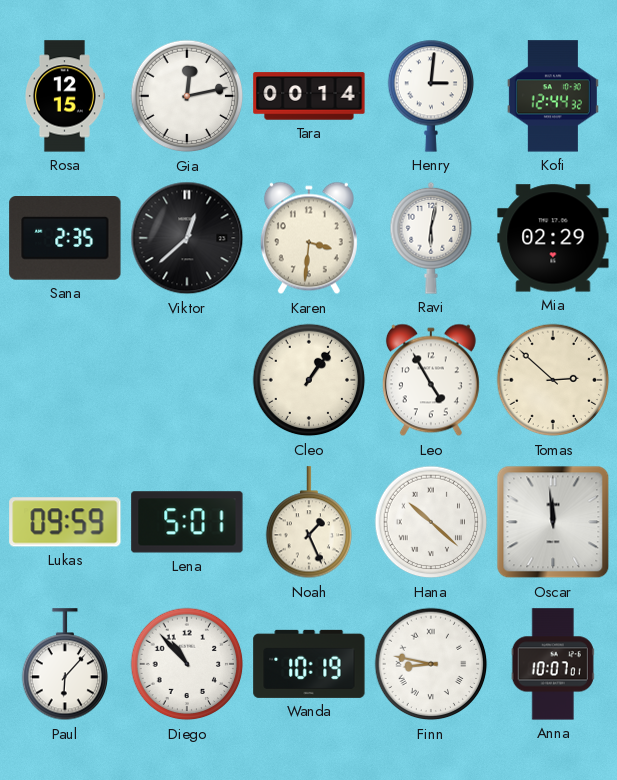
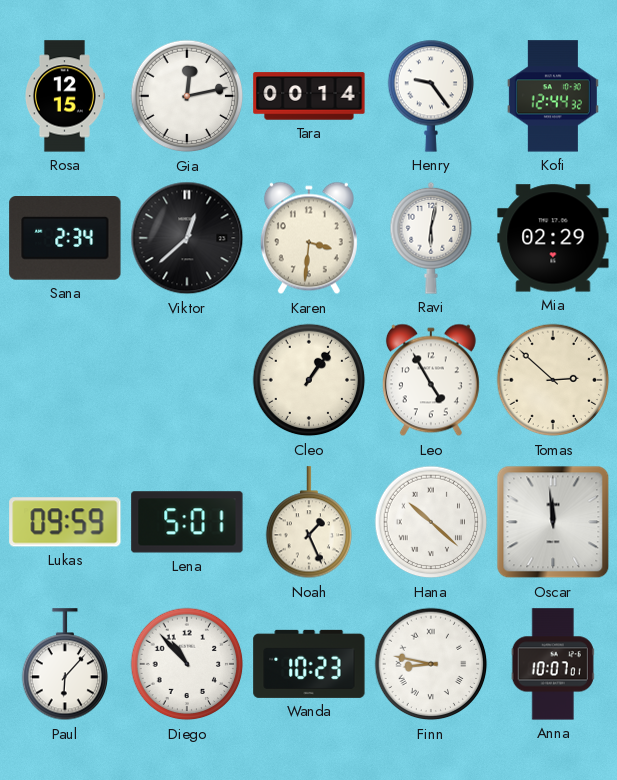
Henry: 3:01 -> 9:24
Sana: 2:35 -> 2:34
Wanda: 10:19 -> 10:23
